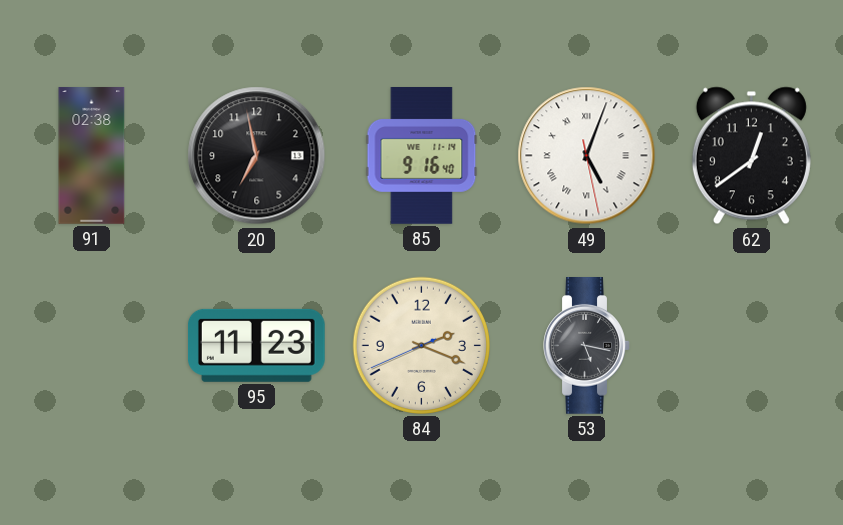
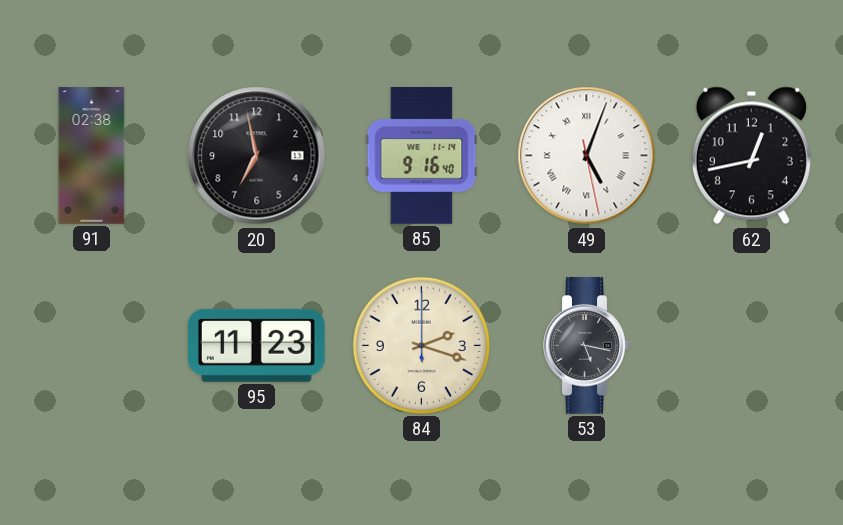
62: 12:39 -> 12:43
84: 2:18:41 -> 2:18:00
